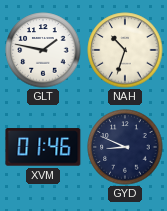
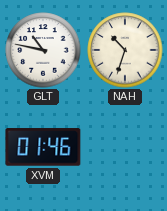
GLT: 1:47 -> 10:47
GYD: 8:49 -> none
